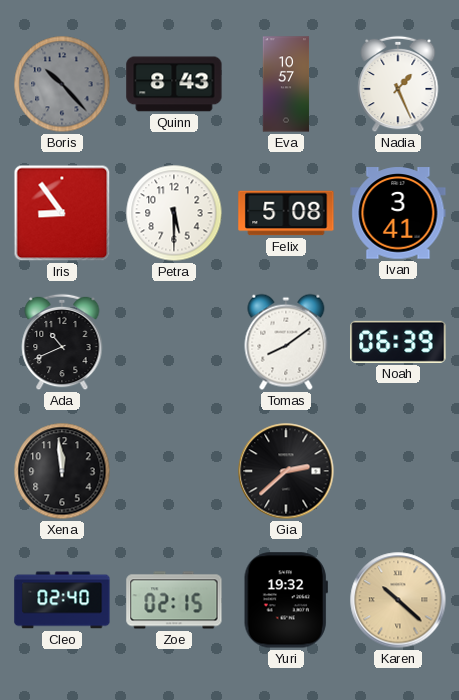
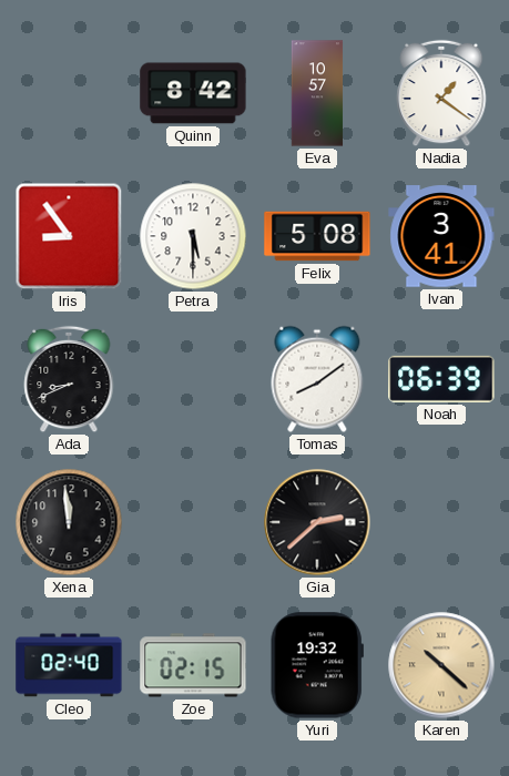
Boris: 10:23 -> none
Quinn: 8:43 -> 8:42
Nadia: 1:26 -> 1:21
Ada: 10:41 -> 8:41
